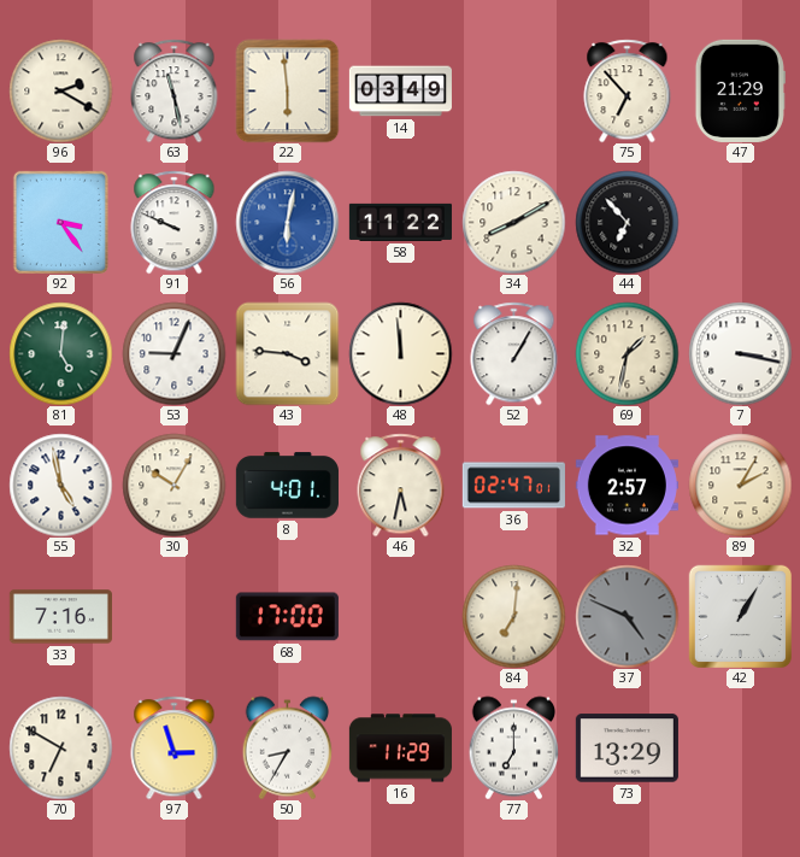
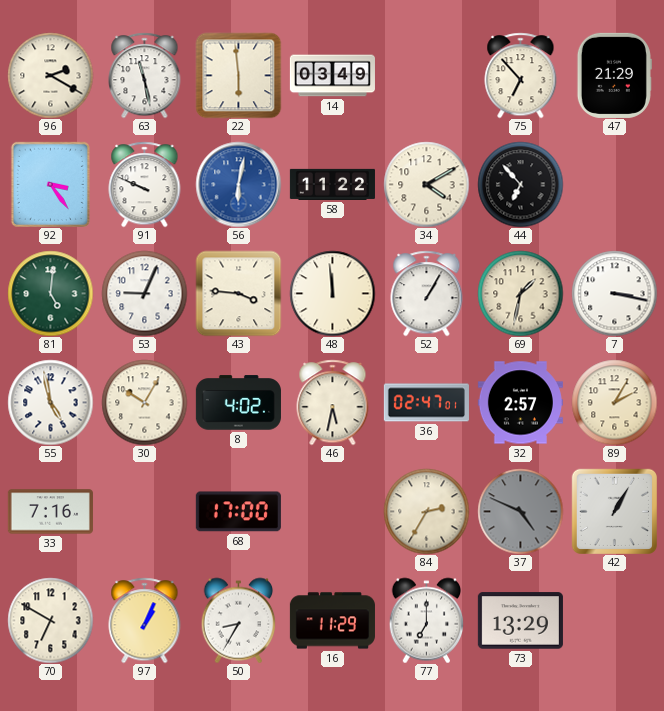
34: 8:10 -> 4:10
8: 4:01 -> 4:02
84: 7:01 -> 2:35
97: 2:57 -> 1:04
